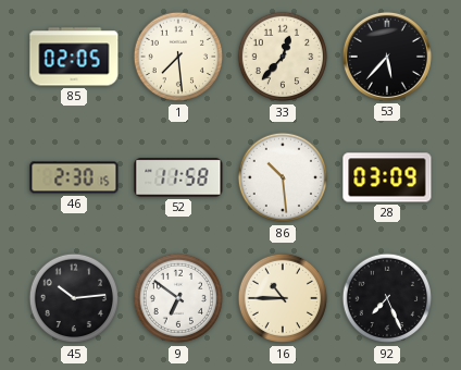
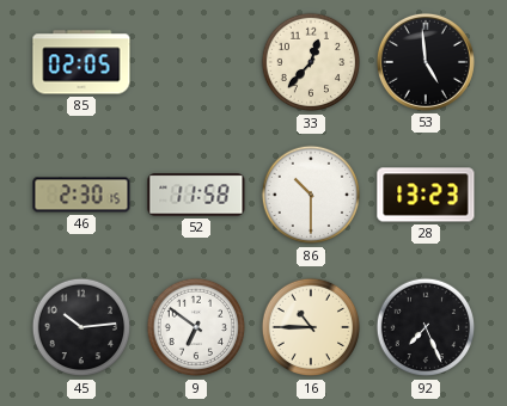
1: 7:29 -> none
53: 5:37 -> 4:59
86: 10:29 -> 10:30
28: 03:09 -> 13:23
